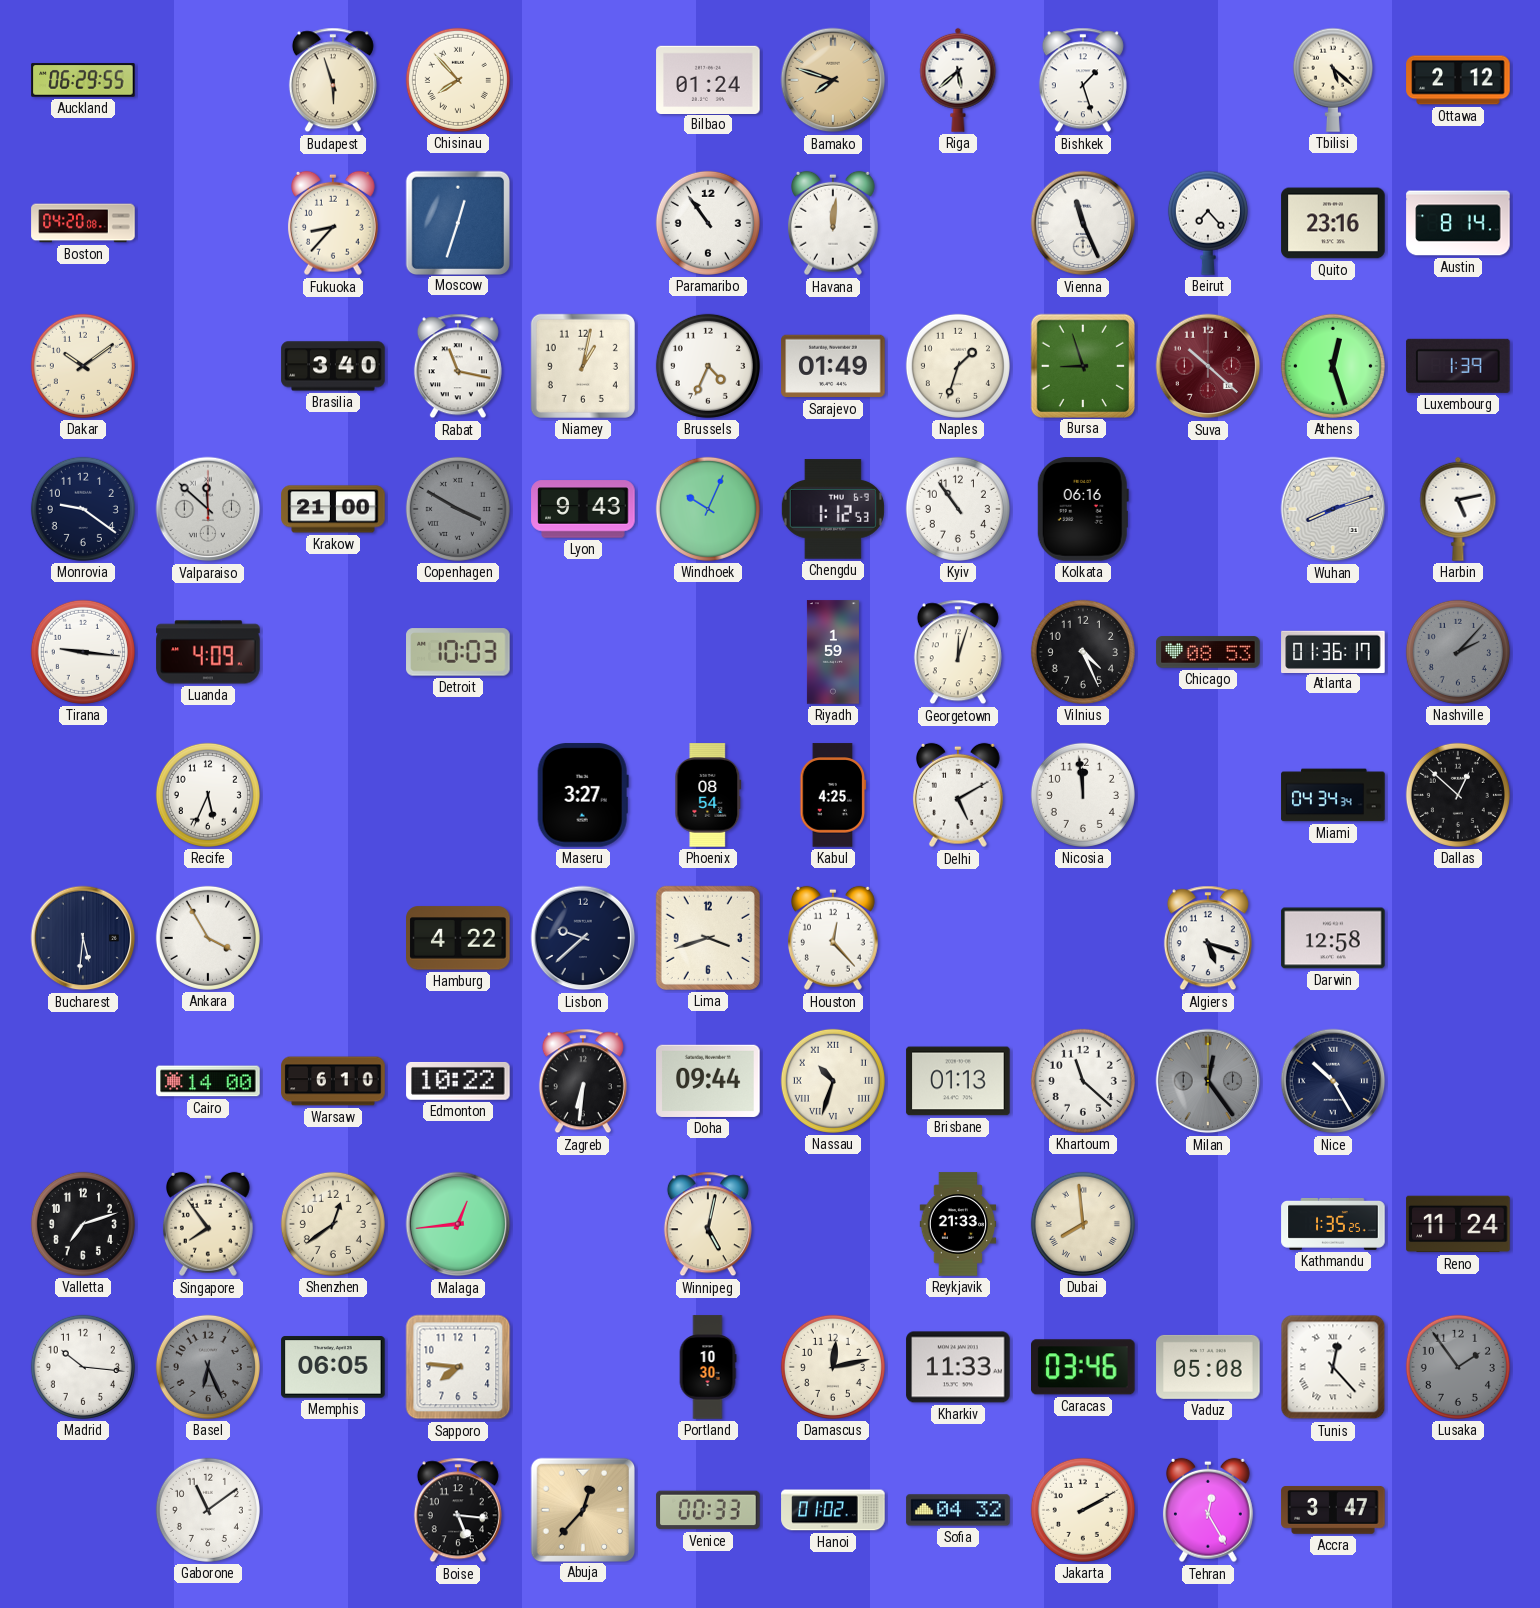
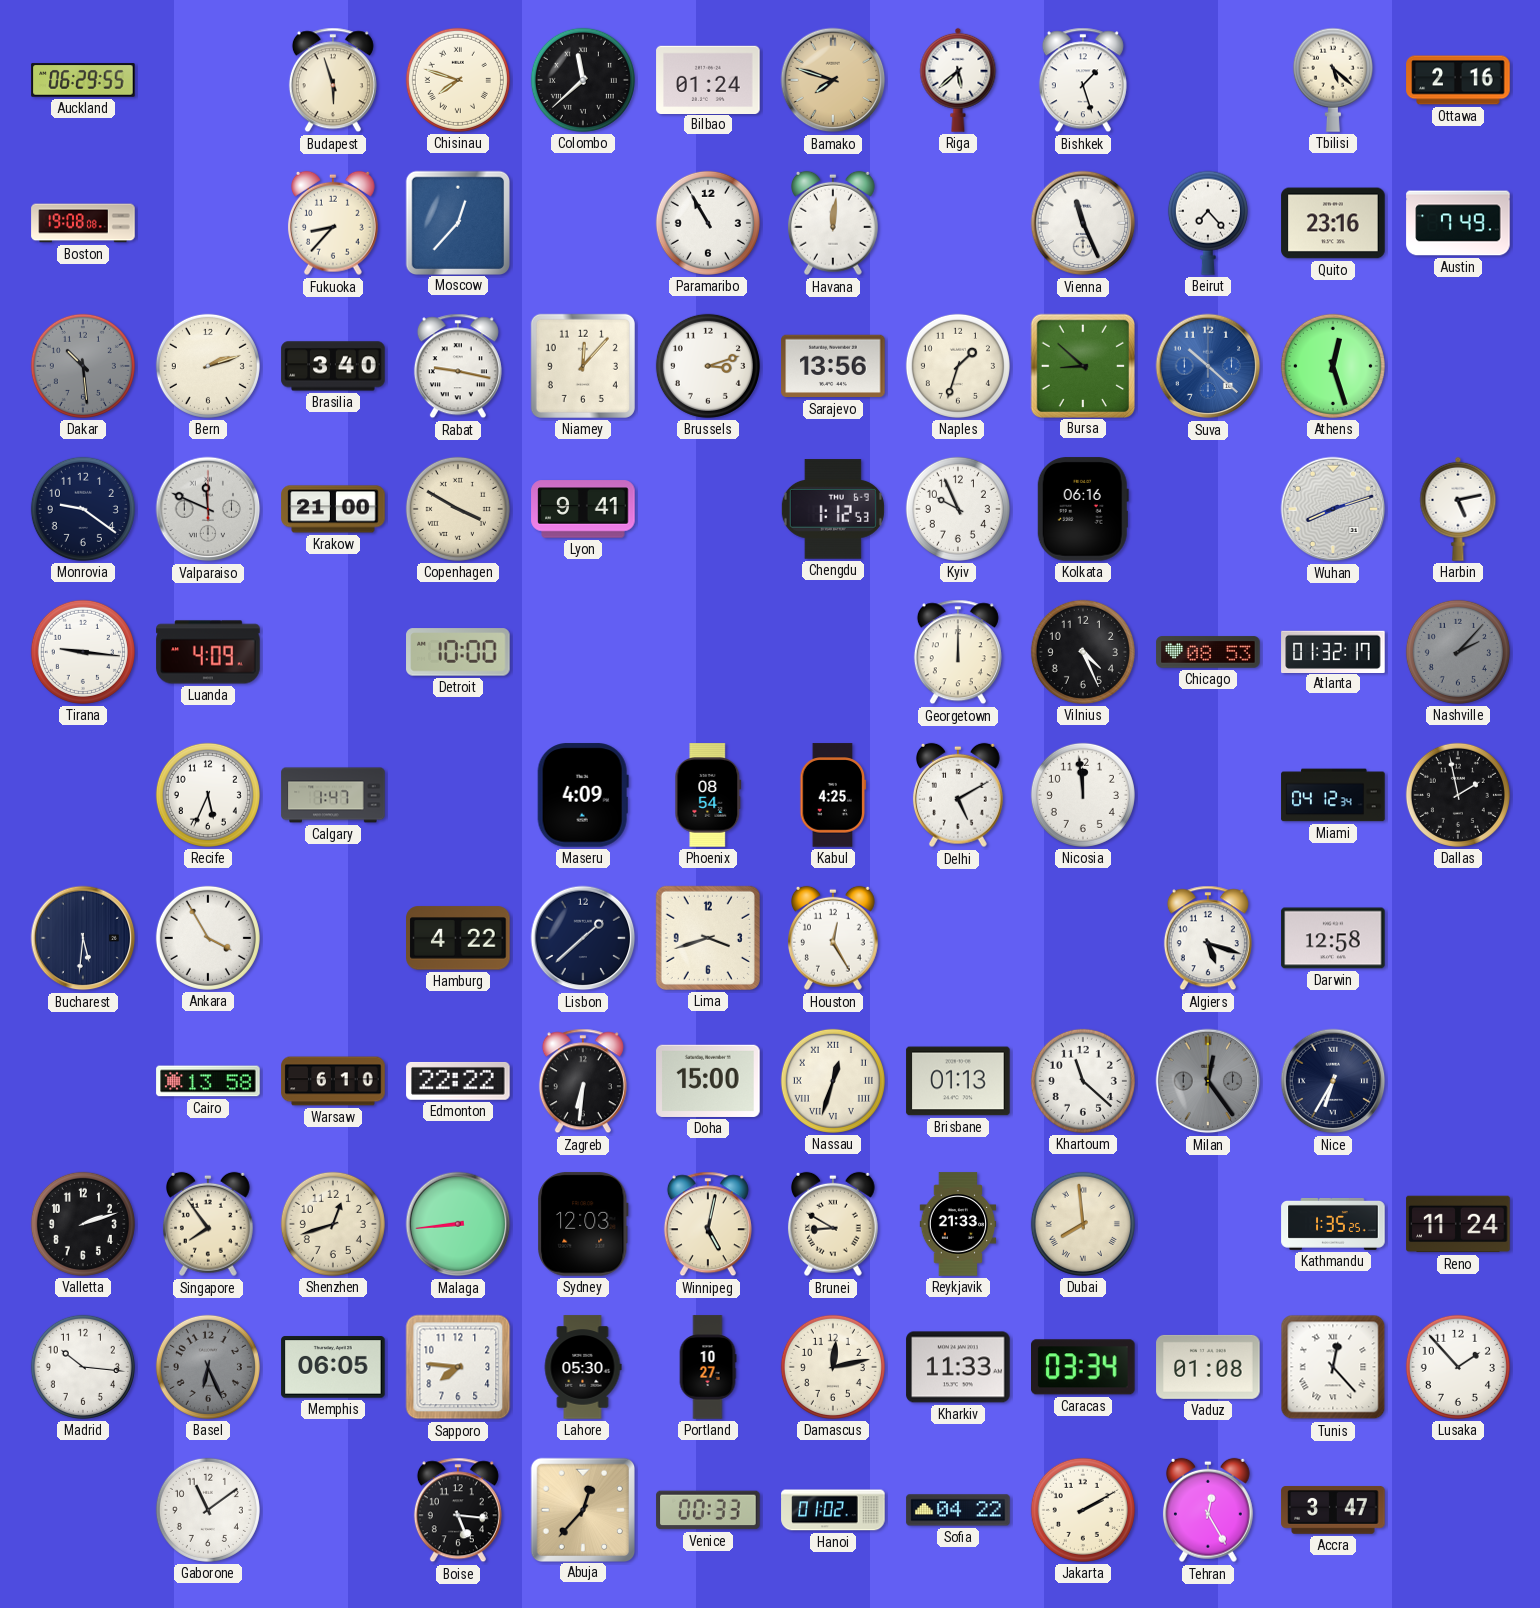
Chisinau: 7:53 -> 7:48
Colombo: none -> 11:38
Ottawa: 2:12 -> 2:16
Boston: 04:20 -> 19:08
Moscow: 12:33 -> 12:37
Paramaribo: 10:54 -> 10:55
Austin: 8:14 -> 7:49
Dakar: 10:09 -> 10:29
Dakar dial: cream -> grey
Bern: none -> 2:12
Rabat: 11:17 -> 9:17
Niamey: 1:02 -> 12:07
Brussels: 4:34 -> 3:12
Sarajevo: 01:49 -> 13:56
Bursa: 8:57 -> 8:52
Suva dial: burgundy -> blue
Luxembourg: 1:39 -> none
Valparaiso: 11:52 -> 11:49
Copenhagen dial: grey -> cream
Lyon: 9:43 -> 9:41
Windhoek: 10:04 -> none
Kyiv: 10:54 -> 9:56
Detroit: 10:03 -> 10:00
Riyadh: 1:59 -> none
Georgetown: 12:03 -> 12:00
Atlanta: 01:36 -> 01:32
Calgary: none -> 1:47
Maseru: 3:27 -> 4:09
Miami: 04:34 -> 04:12
Dallas: 12:52 -> 1:58
Lisbon: 9:38 -> 1:38
Houston: 12:23 -> 12:25
Cairo: 14:00 -> 13:58
Edmonton: 10:22 -> 22:22
Doha: 09:44 -> 15:00
Nassau: 10:33 -> 12:33
Nice: 10:25 -> 6:35
Valletta: 7:12 -> 2:12
Shenzhen: 12:39 -> 12:42
Malaga: 12:44 -> 8:44
Sydney: none -> 12:03
Brunei: none -> 8:50
Lahore: none -> 05:30
Portland: 10:30 -> 10:27
Caracas: 03:46 -> 03:34
Vaduz: 05:08 -> 01:08
Lusaka: 1:54 -> 1:53
Lusaka dial: grey -> white
Sofia: 04:32 -> 04:22
